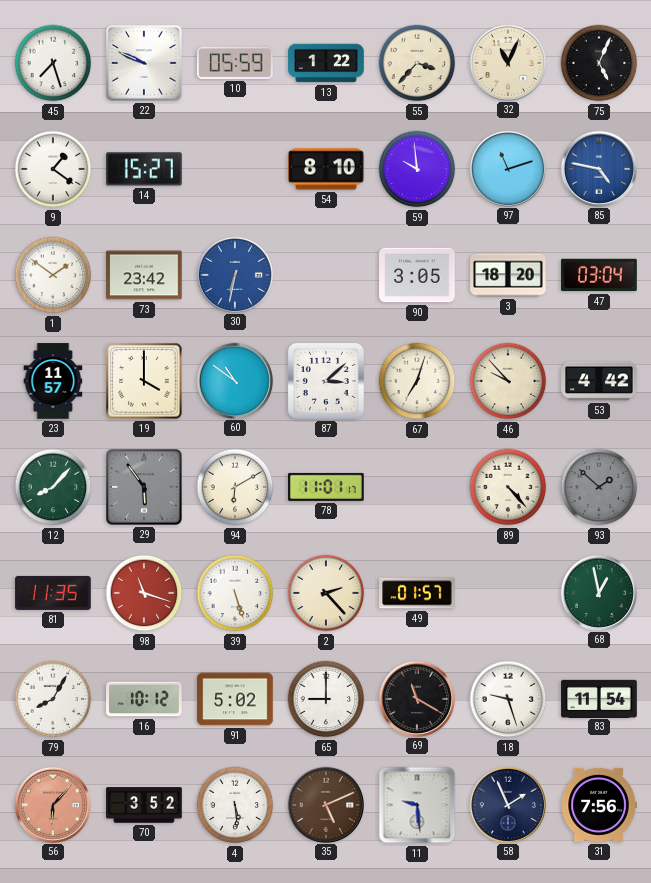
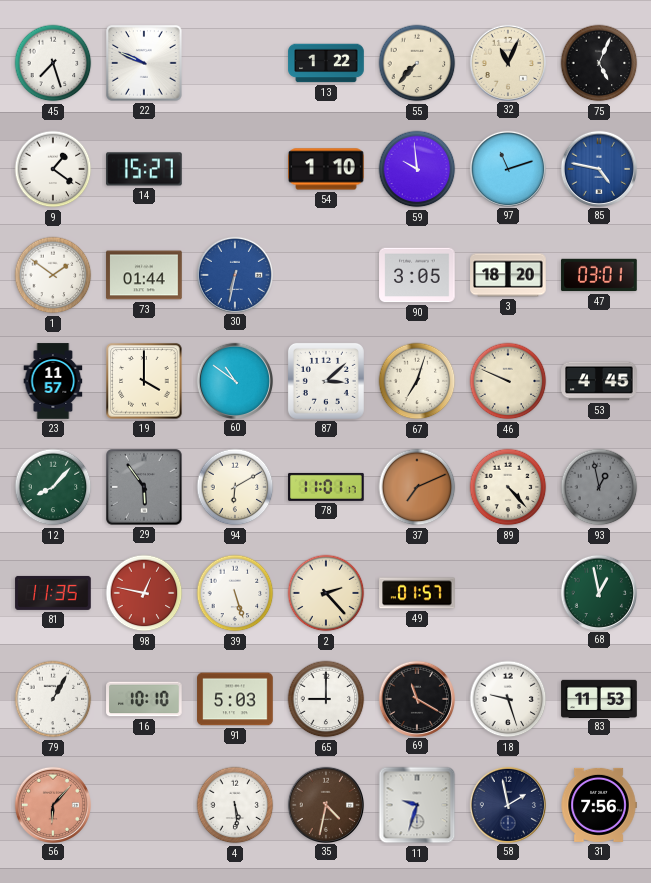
10: 05:59 -> none
55: 3:37 -> 7:37
54: 8:10 -> 1:10
73: 23:42 -> 01:44
47: 03:04 -> 03:01
46: 9:53 -> 9:49
53: 4:42 -> 4:45
37: none -> 7:11
93: 1:52 -> 12:58
98: 11:18 -> 12:47
79: 8:05 -> 1:05
16: 10:12 -> 10:10
91: 5:02 -> 5:03
83: 11:54 -> 11:53
70: 3:52 -> none
35: 5:11 -> 4:32
11: 9:29 -> 9:33
58: 1:56 -> 1:58
